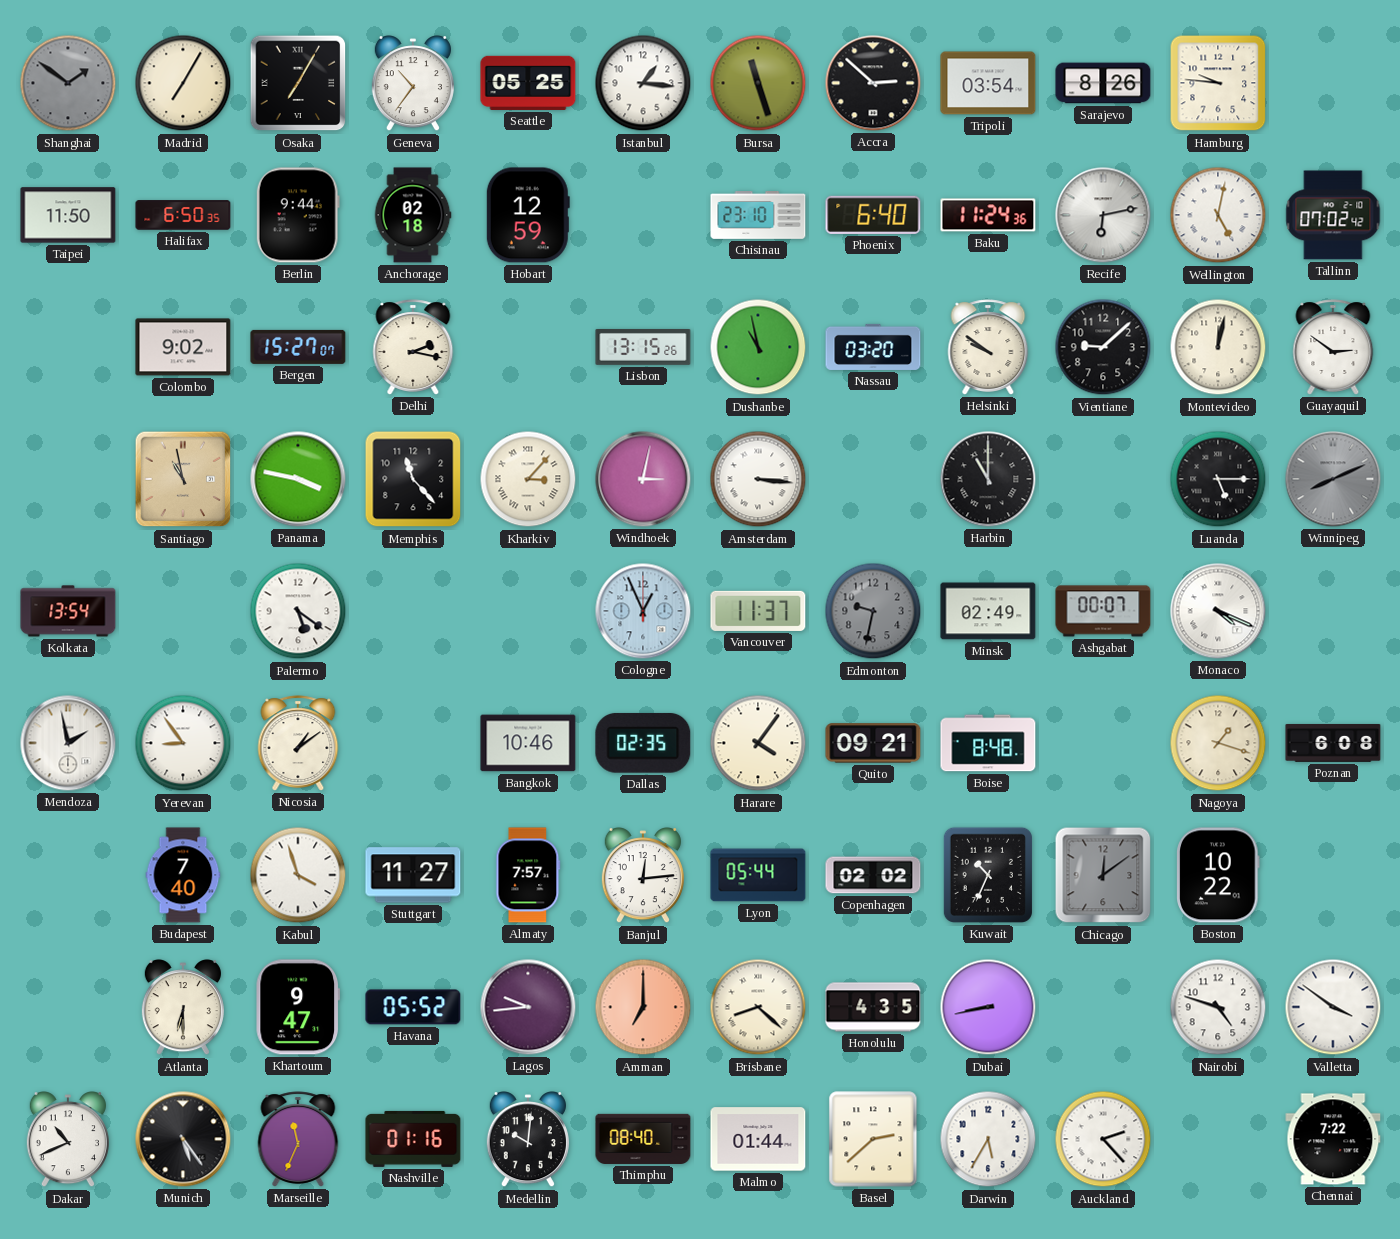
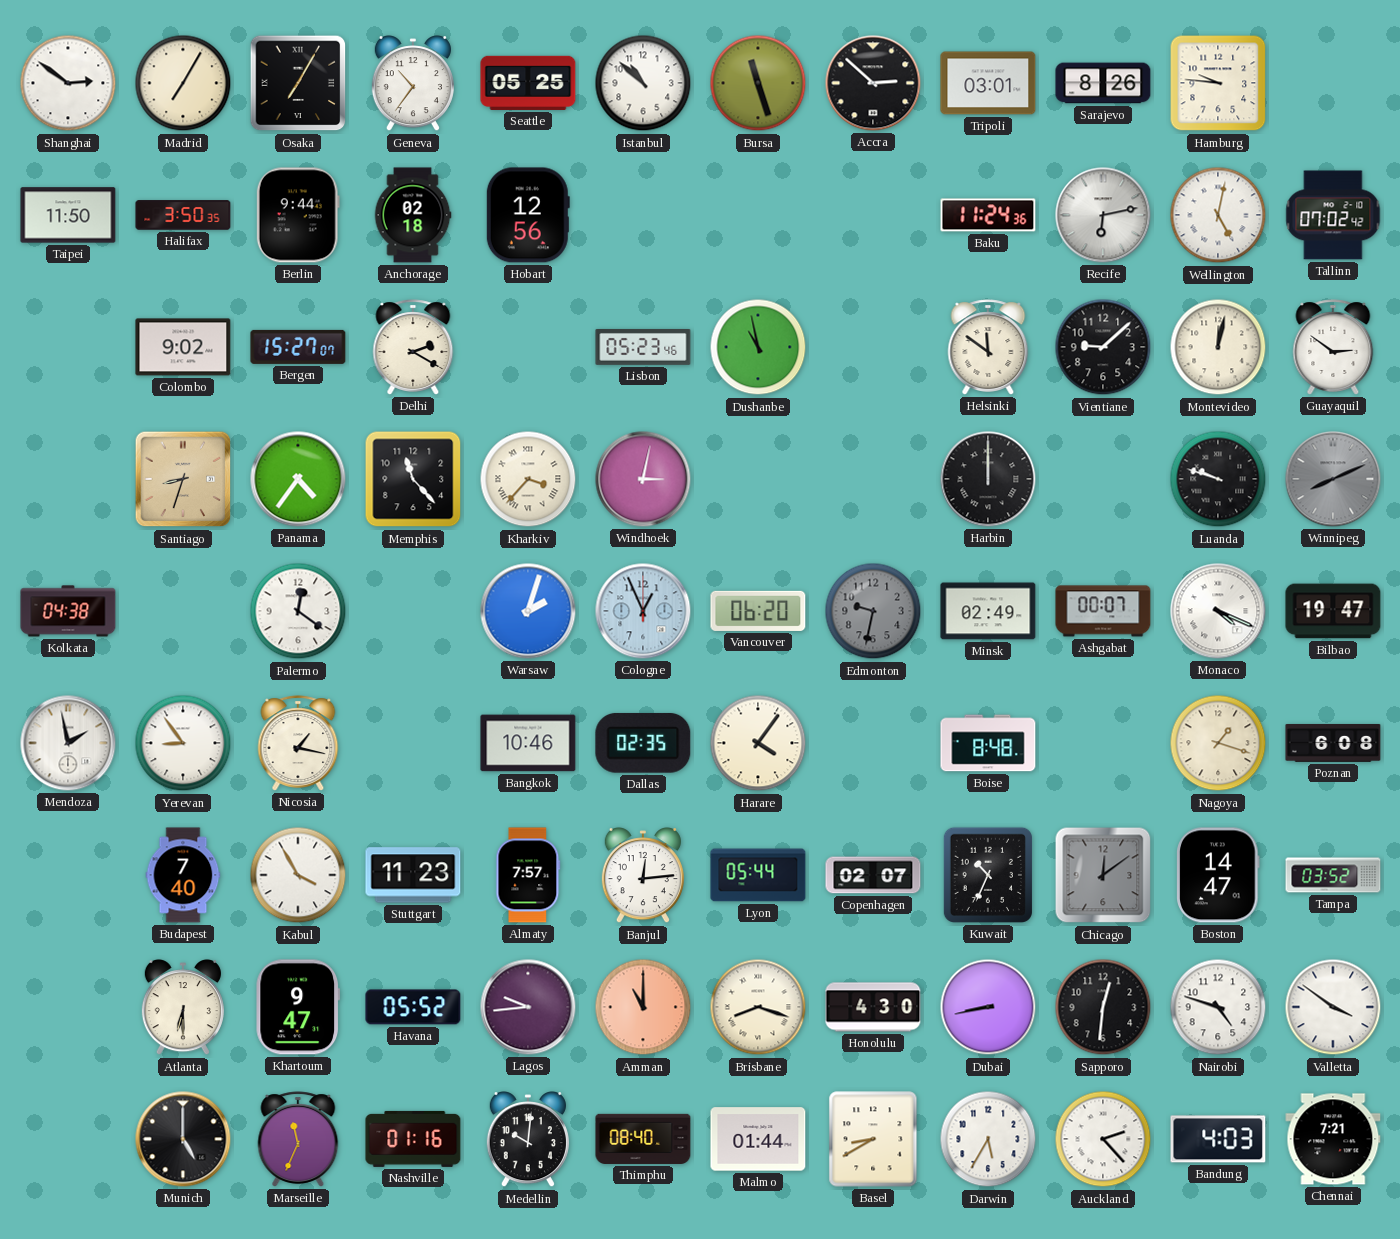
Shanghai: 1:51 -> 2:51
Shanghai dial: grey -> white
Istanbul: 1:16 -> 10:52
Tripoli: 03:54 -> 03:01
Halifax: 6:50 -> 3:50
Hobart: 12:59 -> 12:56
Chisinau: 23:10 -> none
Phoenix: 6:40 -> none
Delhi: 2:17 -> 2:20
Lisbon: 13:15 -> 05:23
Nassau: 03:20 -> none
Helsinki: 9:51 -> 11:51
Santiago: 10:58 -> 8:33
Panama: 3:47 -> 4:36
Kharkiv: 3:07 -> 3:37
Amsterdam: 3:16 -> none
Harbin: 11:00 -> 12:00
Luanda: 5:15 -> 9:48
Kolkata: 13:54 -> 04:38
Palermo: 5:21 -> 12:21
Warsaw: none -> 2:03
Vancouver: 11:37 -> 06:20
Bilbao: none -> 19:47
Nicosia: 1:09 -> 1:17
Quito: 09:21 -> none
Kabul: 3:57 -> 3:55
Stuttgart: 11:27 -> 11:23
Copenhagen: 02:02 -> 02:07
Boston: 10:22 -> 14:47
Tampa: none -> 03:52
Amman: 7:00 -> 11:00
Brisbane: 8:22 -> 8:18
Honolulu: 4:35 -> 4:30
Sapporo: none -> 12:31
Dakar: 10:41 -> none
Munich: 5:24 -> 5:00
Basel: 2:38 -> 8:40
Bandung: none -> 4:03
Chennai: 7:22 -> 7:21
